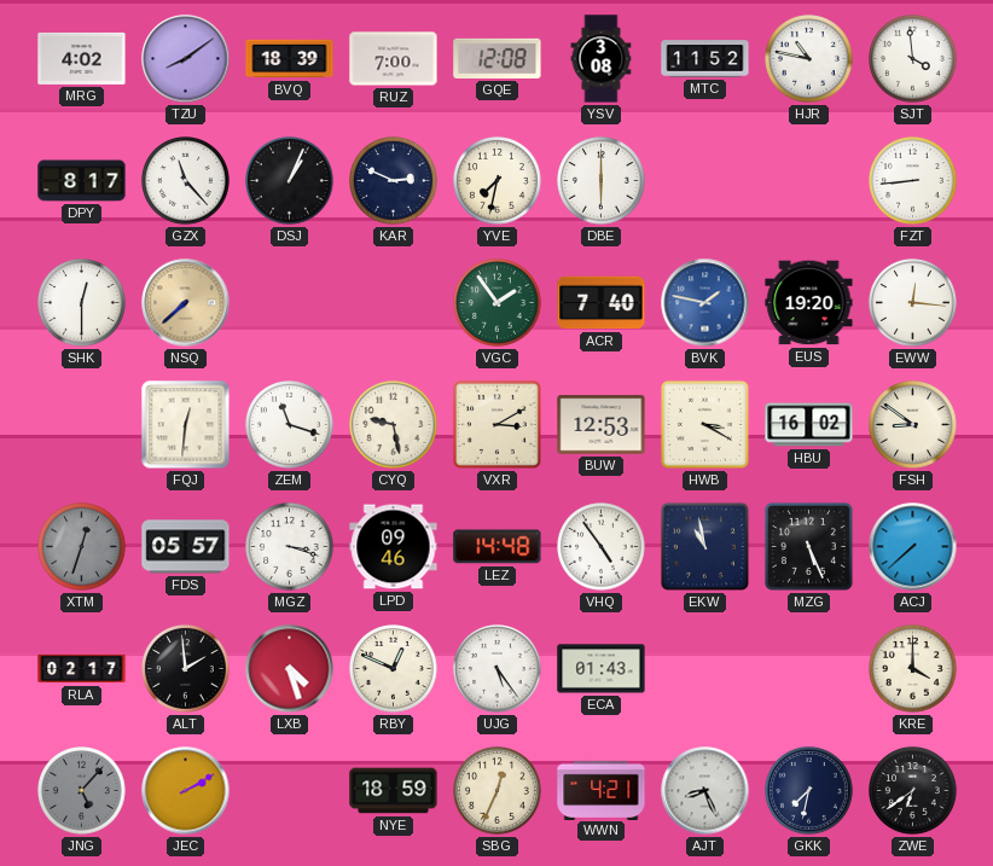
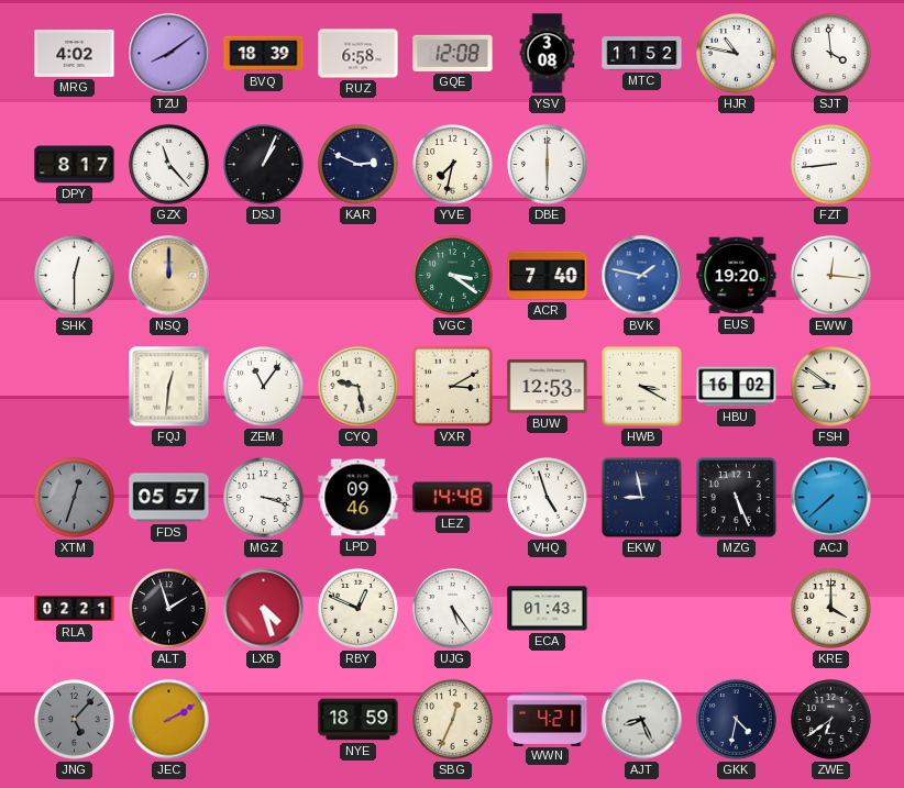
RUZ: 7:00 -> 6:58
NSQ: 7:38 -> 12:00
VGC: 1:54 -> 3:21
ZEM: 11:18 -> 11:06
VHQ: 4:54 -> 4:57
EKW: 10:58 -> 8:58
RLA: 02:17 -> 02:21
ALT: 1:59 -> 1:57
GKK: 7:32 -> 4:32
